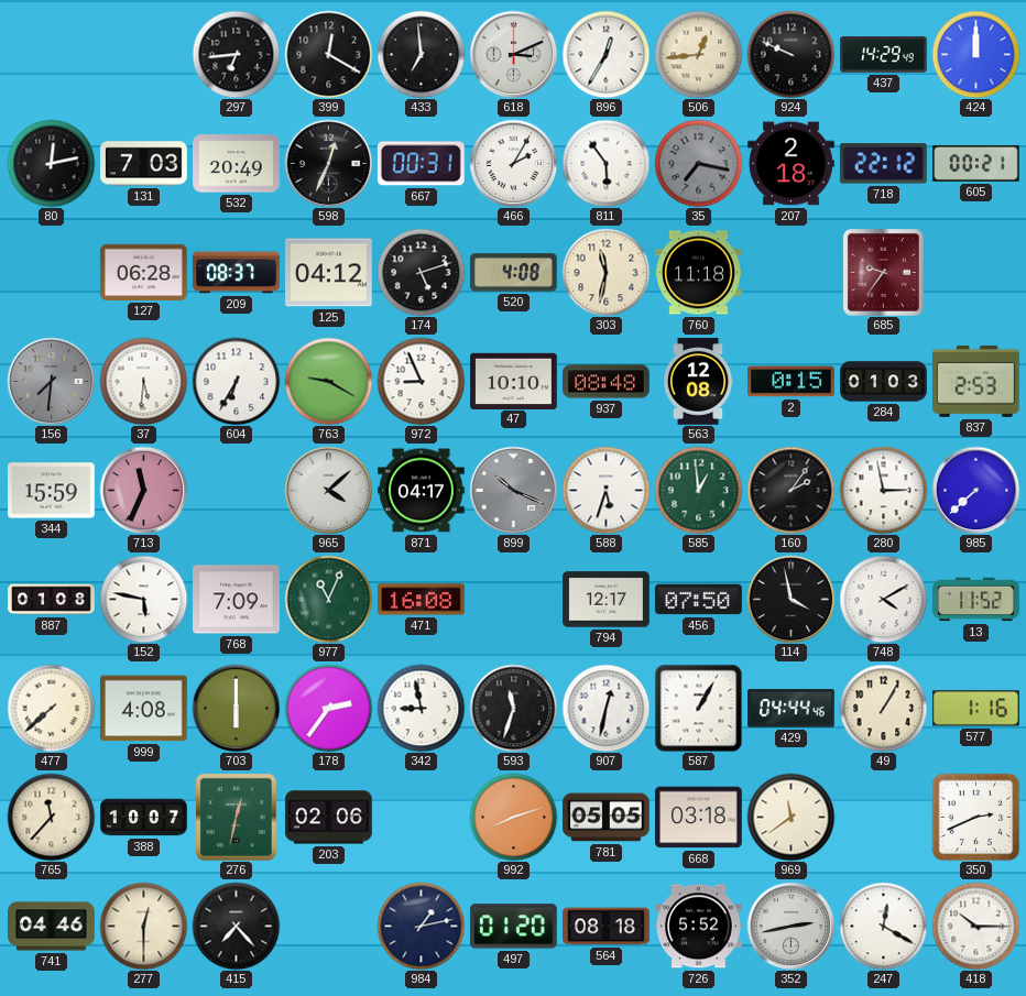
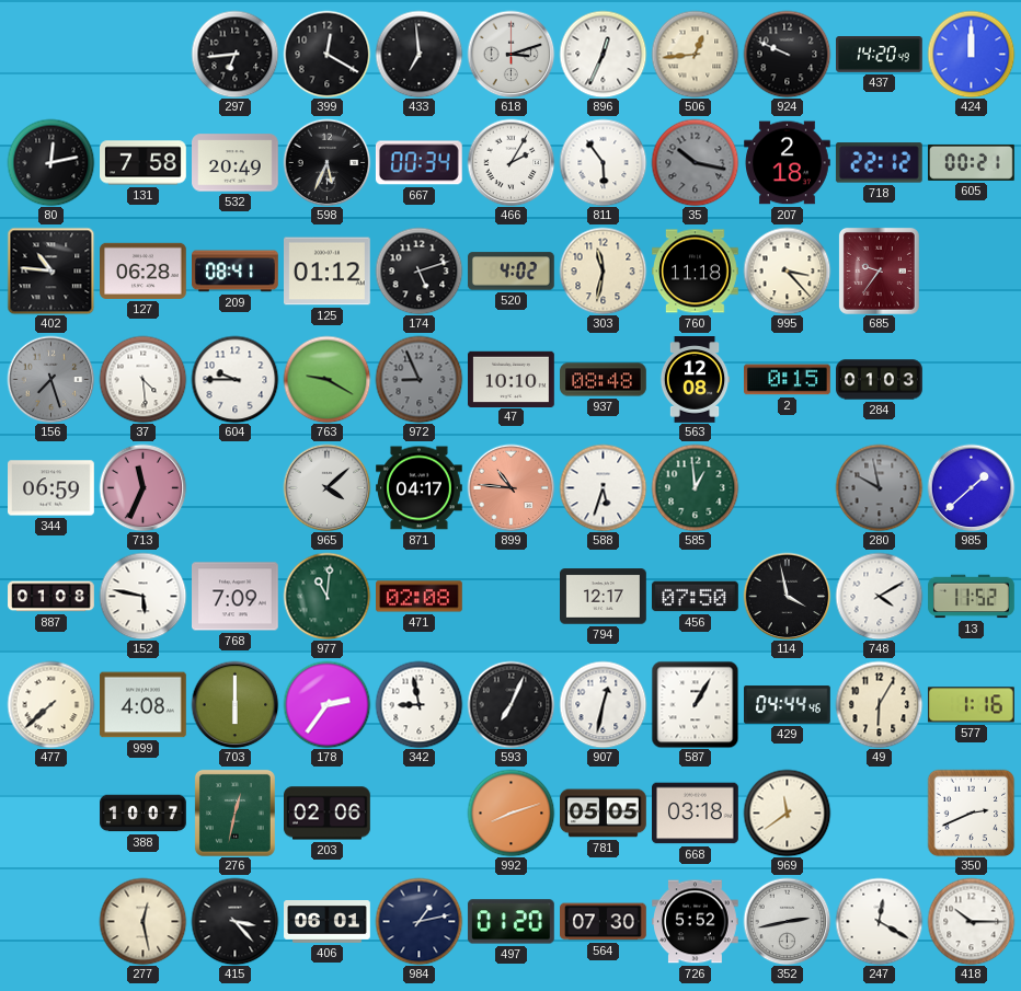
618: 3:11 -> 3:12
896: 12:35 -> 12:34
437: 14:29 -> 14:20
131: 7:03 -> 7:58
598: 12:34 -> 5:34
667: 00:31 -> 00:34
35: 7:17 -> 10:17
402: none -> 10:46
209: 08:37 -> 08:41
125: 04:12 -> 01:12
520: 4:08 -> 4:02
995: none -> 3:23
156: 7:31 -> 7:27
37: 5:31 -> 4:29
604: 6:35 -> 9:45
972 dial: white -> grey
837: 2:53 -> none
344: 15:59 -> 06:59
899: 10:19 -> 10:46
899 dial: grey -> salmon
160: 2:06 -> none
280: 2:58 -> 9:58
280 dial: white -> grey
985: 7:38 -> 1:38
977: 11:04 -> 11:01
471: 16:08 -> 02:08
593: 11:33 -> 7:04
49: 1:05 -> 6:05
765: 11:37 -> none
741: 04:46 -> none
277: 12:30 -> 12:28
415: 7:23 -> 3:23
406: none -> 06:01
564: 08:18 -> 07:30
